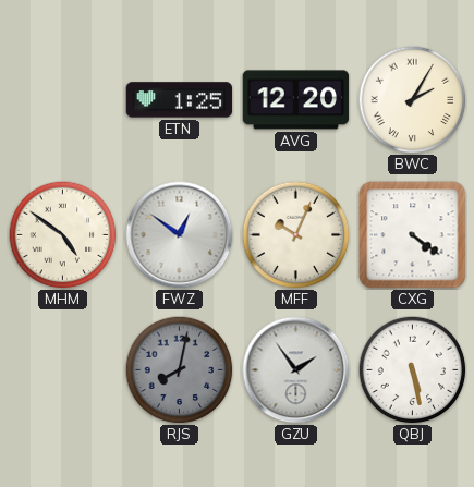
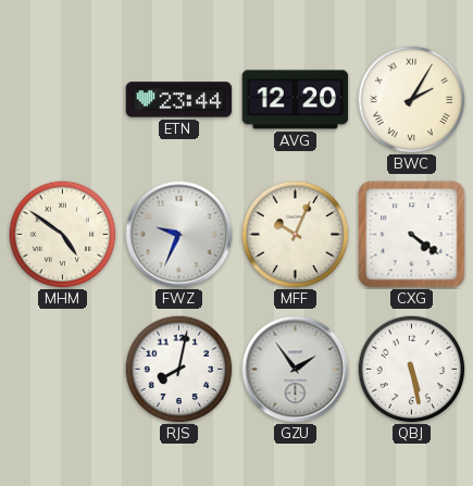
ETN: 1:25 -> 23:44
FWZ: 12:51 -> 9:34
RJS dial: grey -> white
